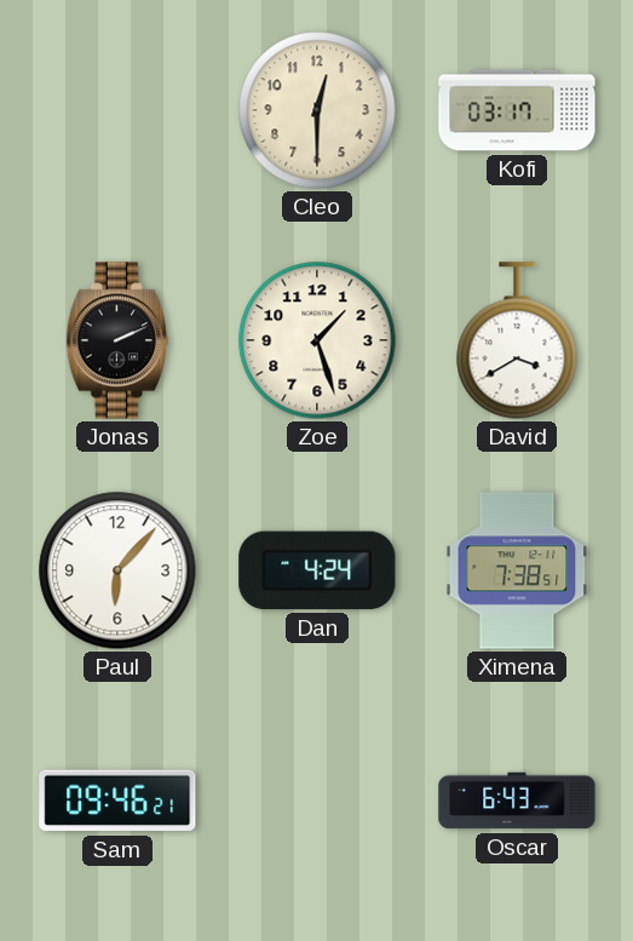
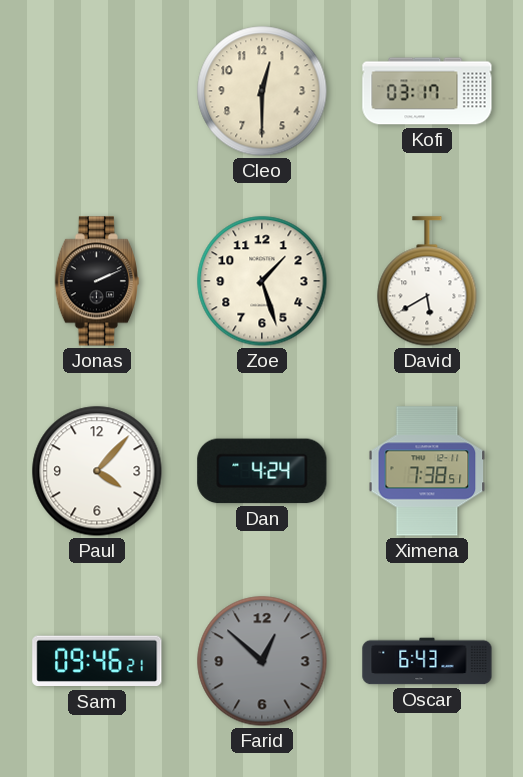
David: 3:40 -> 5:40
Paul: 6:07 -> 4:07
Farid: none -> 12:52
